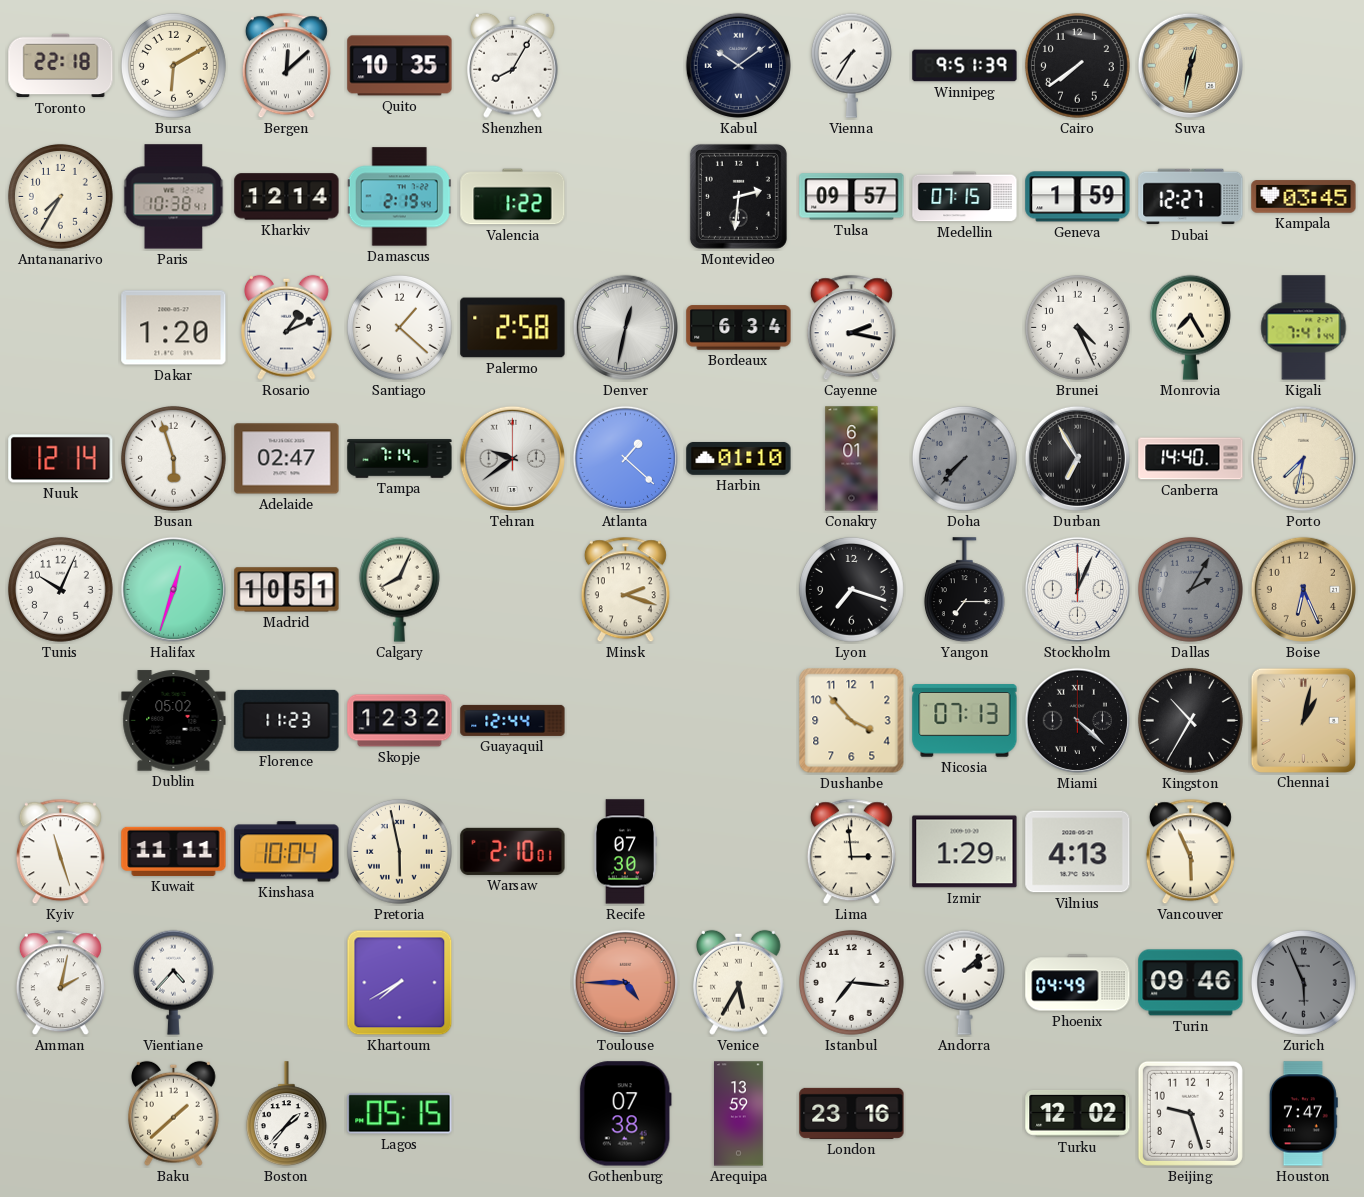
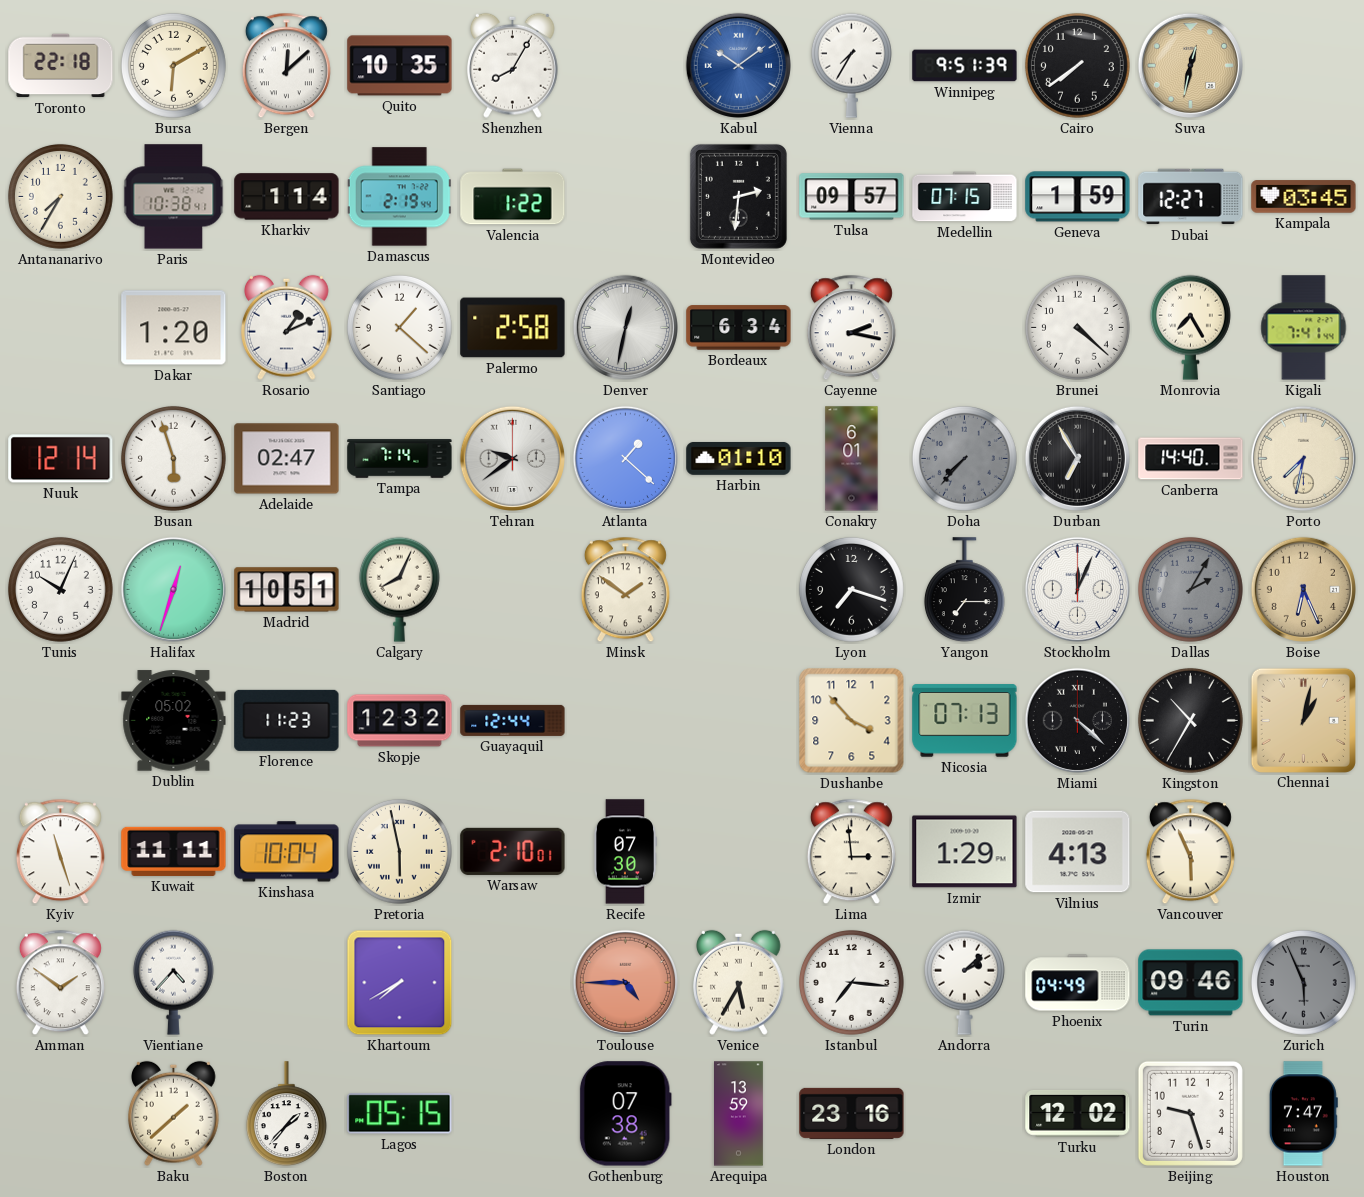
Kabul dial: navy -> blue
Kharkiv: 12:14 -> 1:14
Brunei: 4:26 -> 4:22
Minsk: 2:18 -> 1:51
Amman: 2:02 -> 1:51
